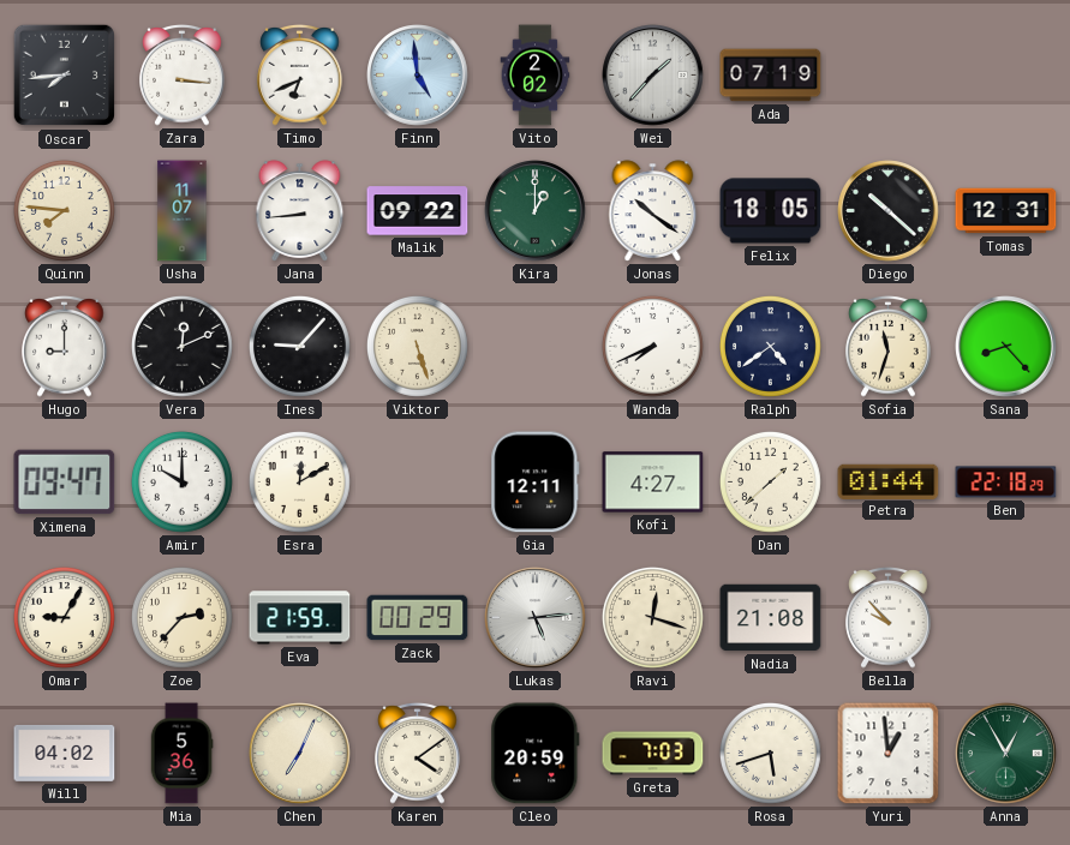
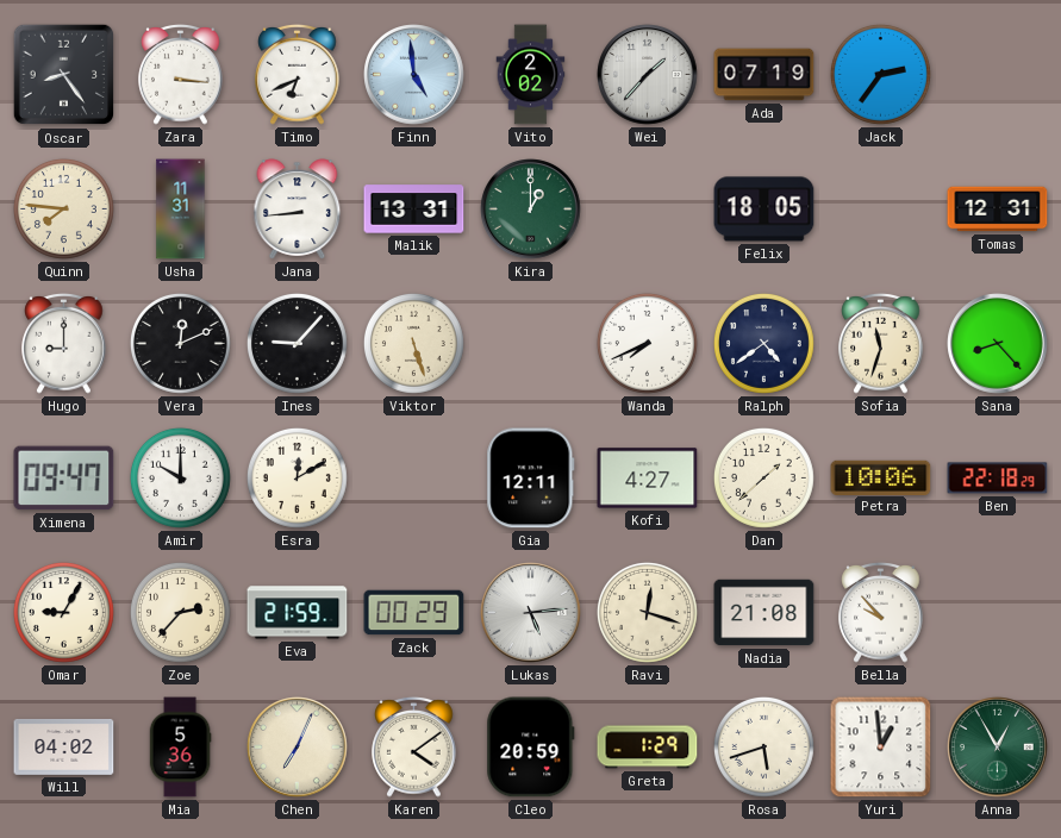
Oscar: 7:44 -> 8:24
Jack: none -> 2:36
Usha: 11:07 -> 11:31
Malik: 09:22 -> 13:31
Jonas: 10:21 -> none
Diego: 10:22 -> none
Petra: 01:44 -> 10:06
Greta: 7:03 -> 1:29
